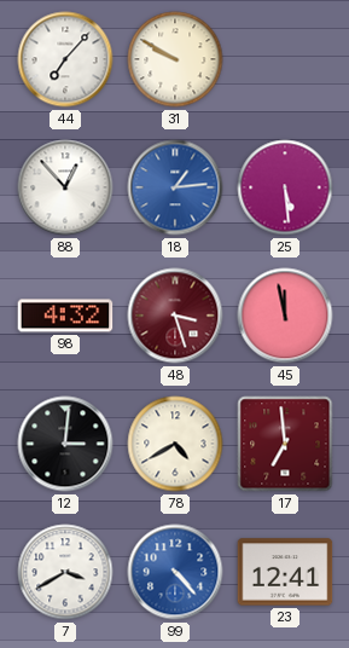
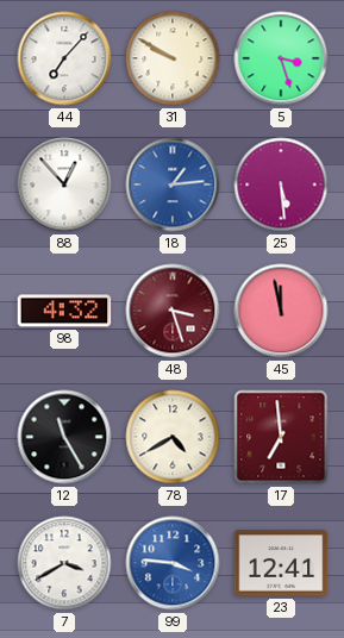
5: none -> 3:27
12: 3:01 -> 11:25
99: 4:23 -> 3:46
